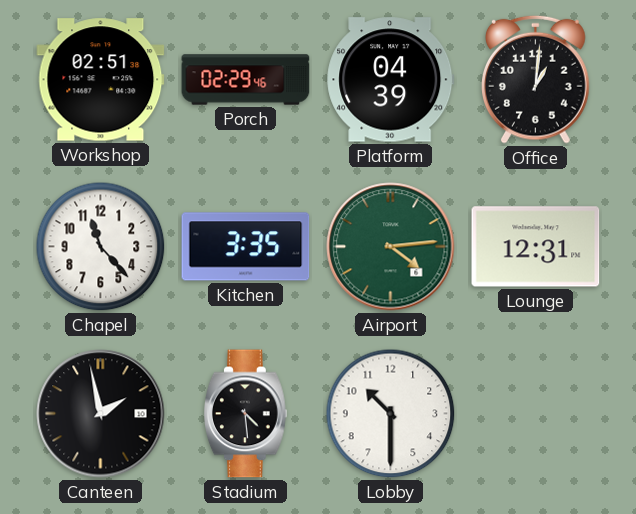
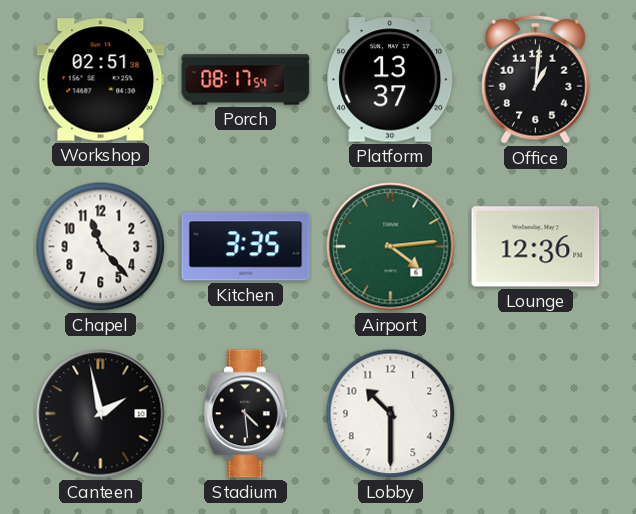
Porch: 02:29 -> 08:17
Platform: 04:39 -> 13:37
Lounge: 12:31 -> 12:36
